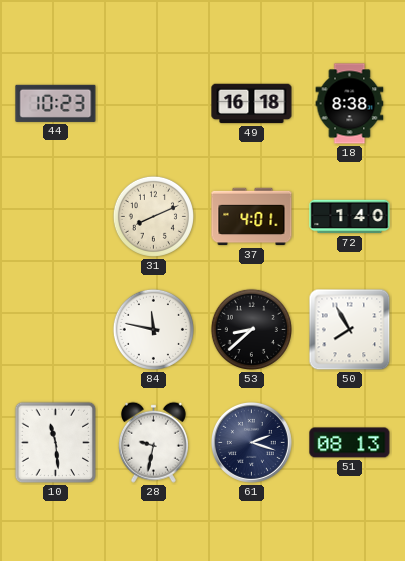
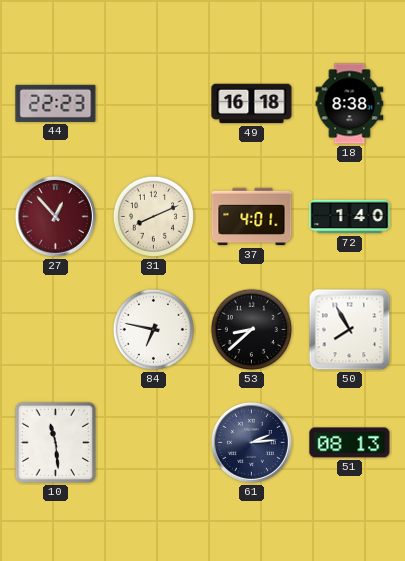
44: 10:23 -> 22:23
27: none -> 12:53
84: 11:47 -> 6:47
28: 9:32 -> none
61: 2:18 -> 2:14
